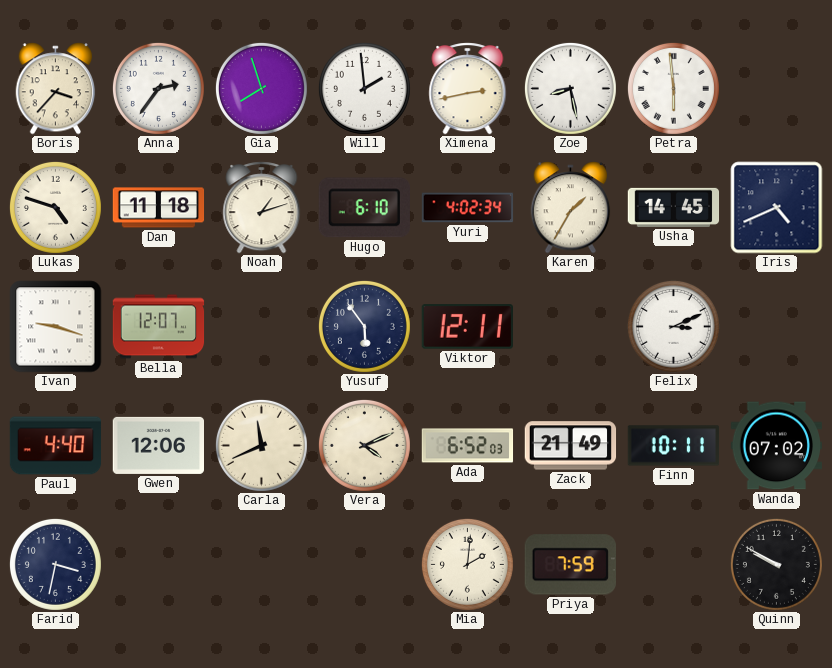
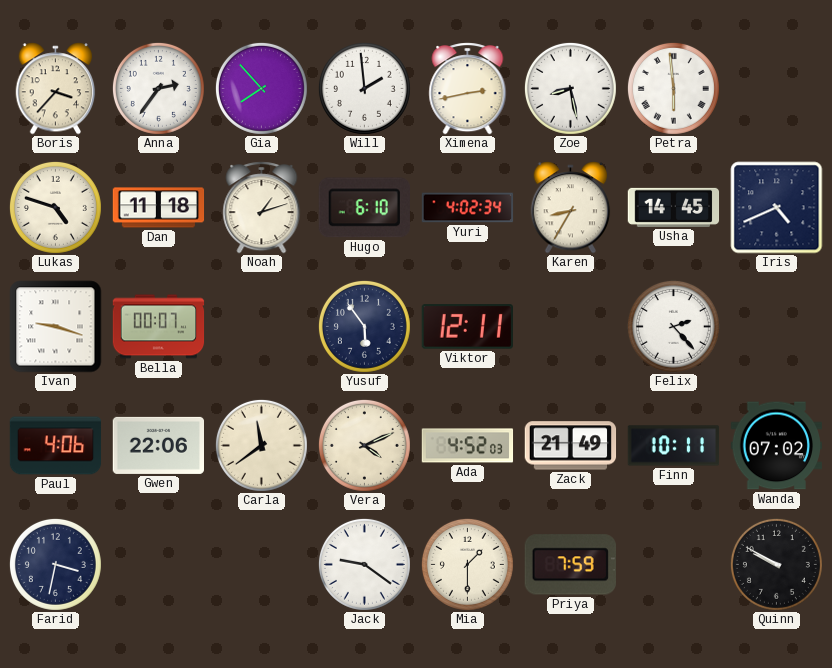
Gia: 7:57 -> 7:53
Karen: 1:35 -> 8:35
Bella: 12:07 -> 00:07
Felix: 3:11 -> 2:23
Paul: 4:40 -> 4:06
Gwen: 12:06 -> 22:06
Carla: 11:41 -> 11:39
Ada: 6:52 -> 4:52
Jack: none -> 9:21
Mia: 2:01 -> 1:30
